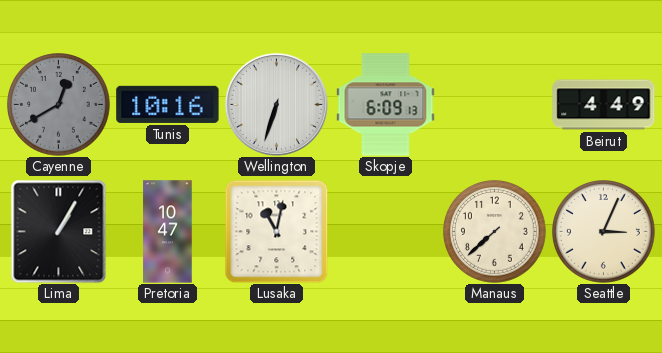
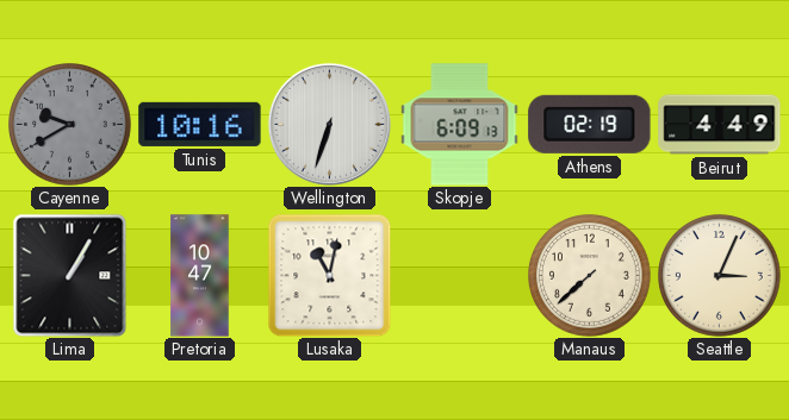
Cayenne: 12:40 -> 9:40
Athens: none -> 02:19
